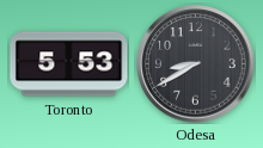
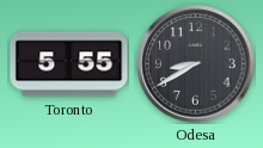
Toronto: 5:53 -> 5:55
